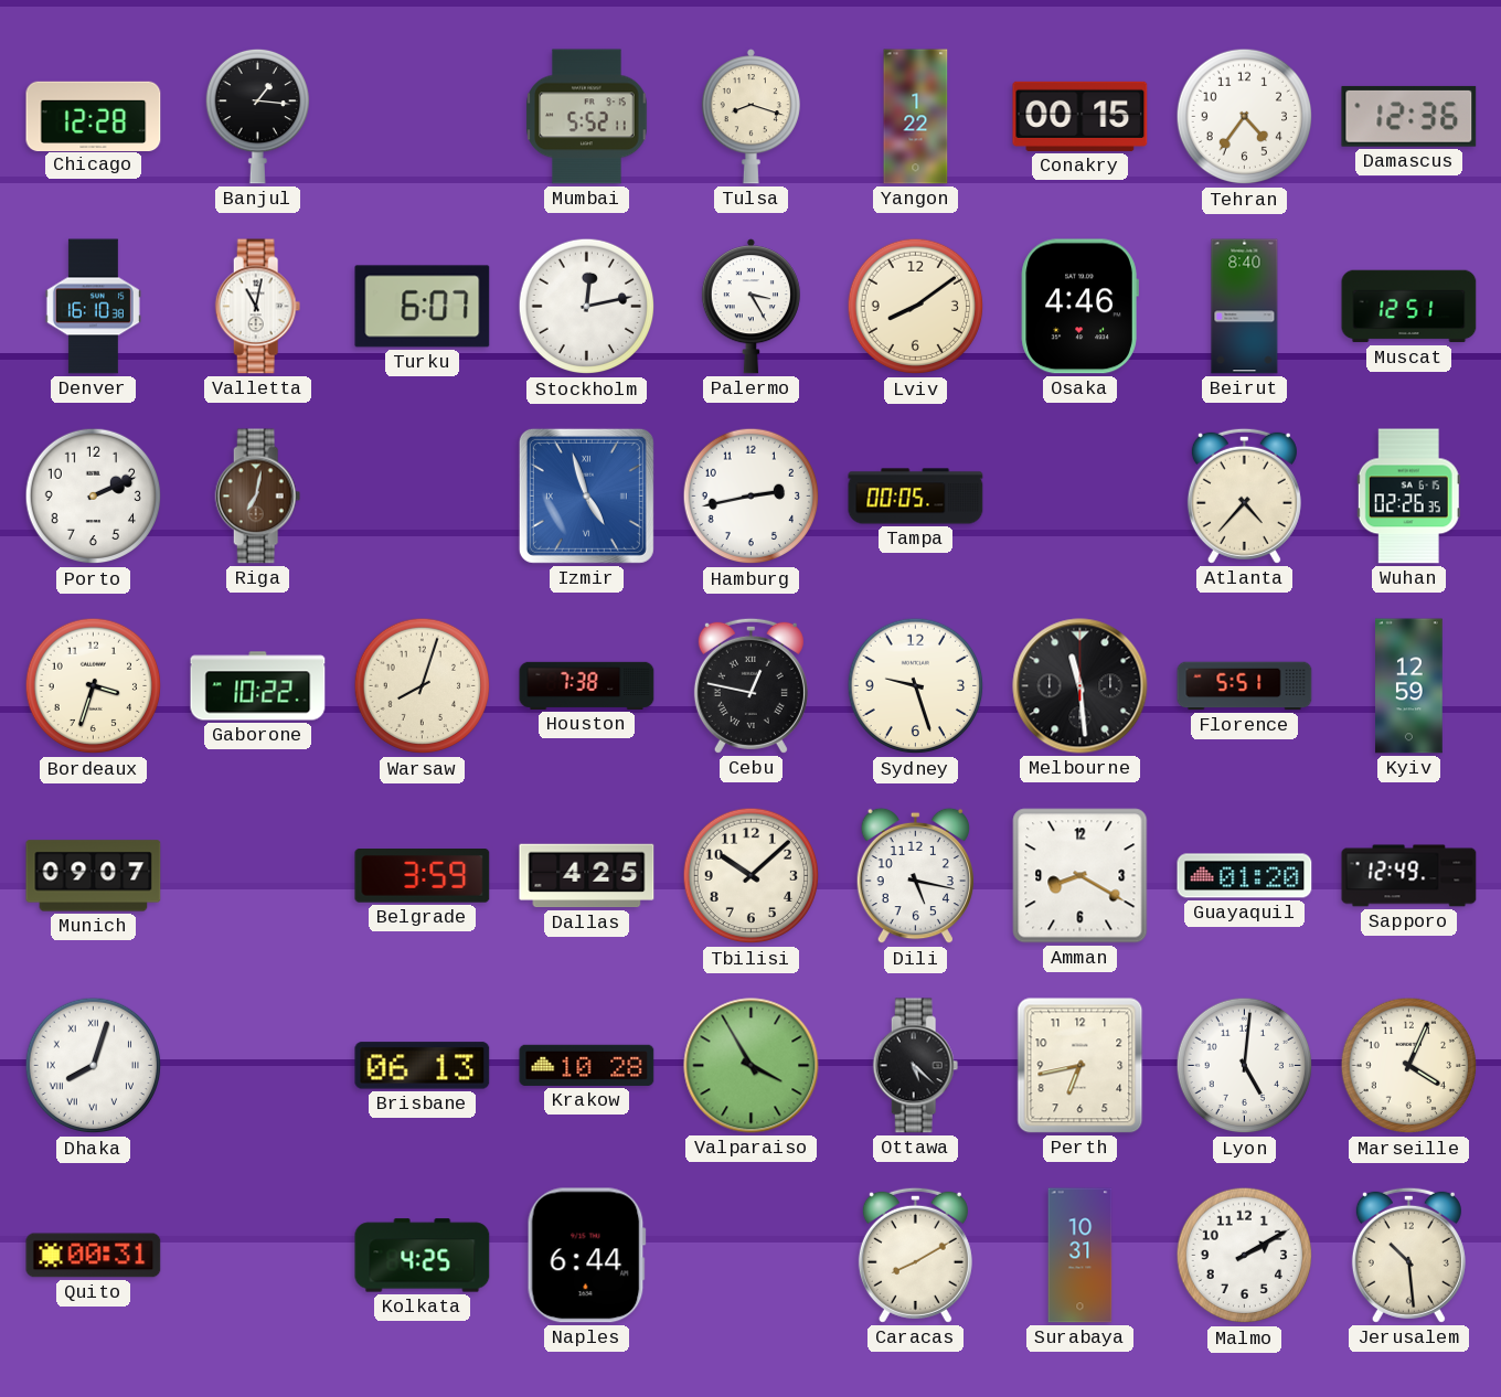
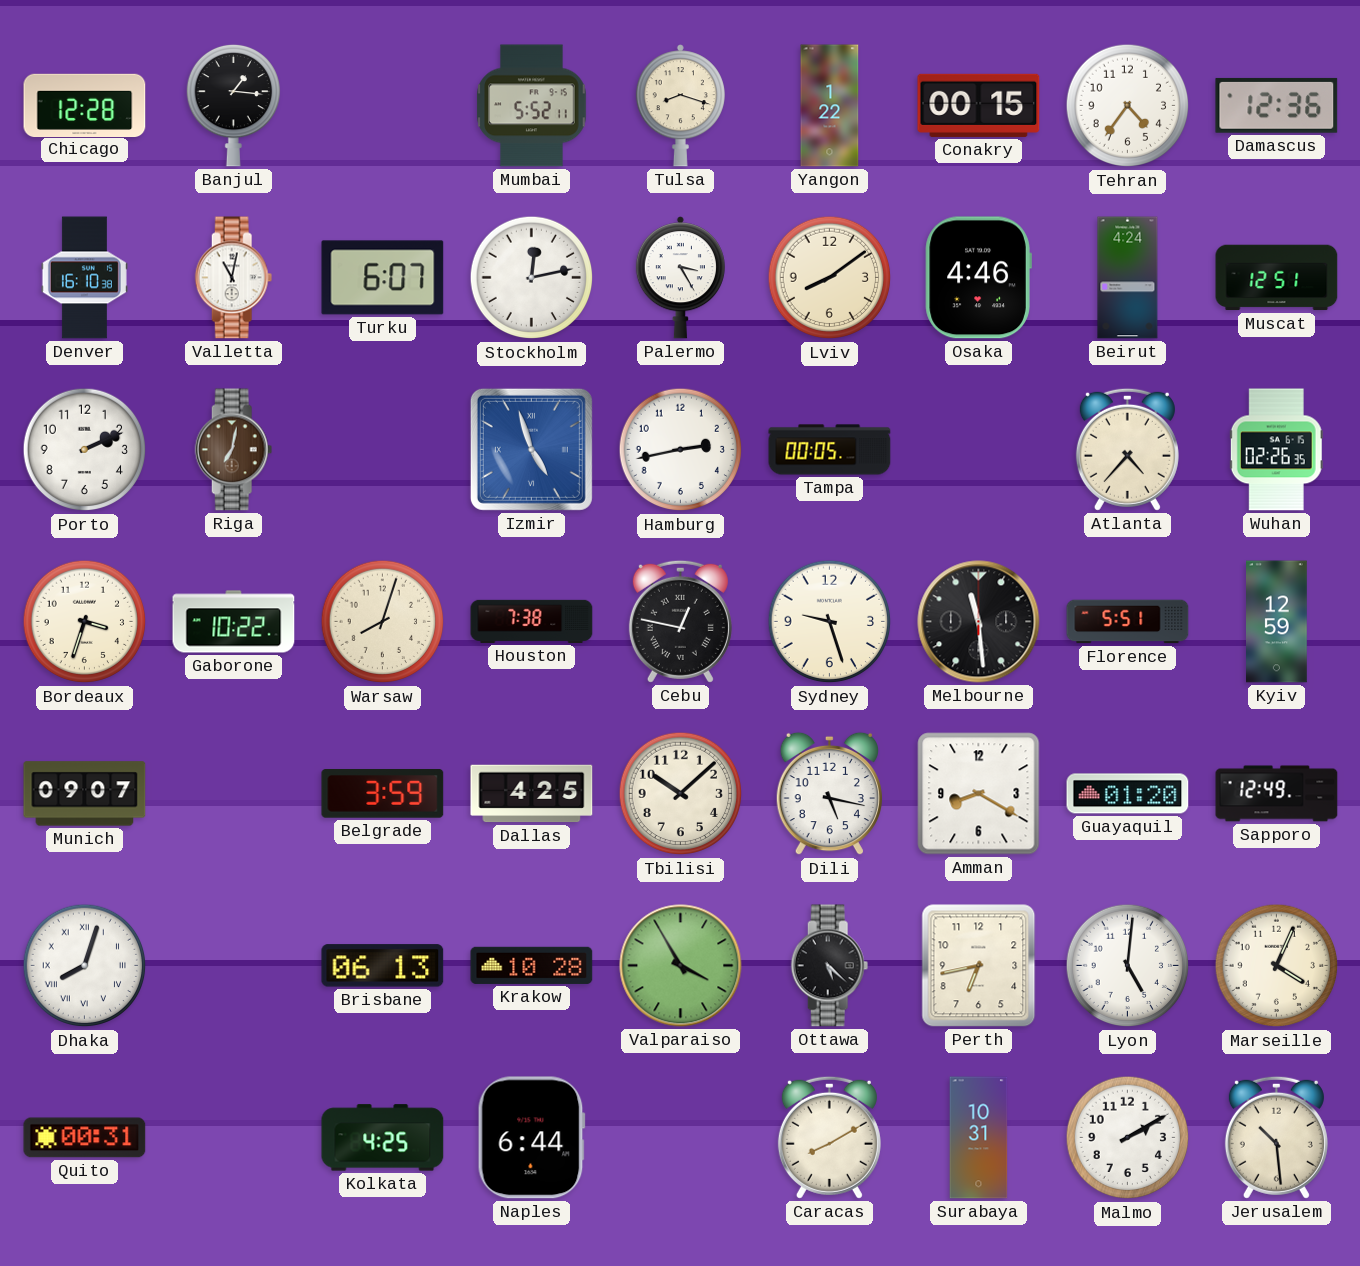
Beirut: 8:40 -> 4:24
